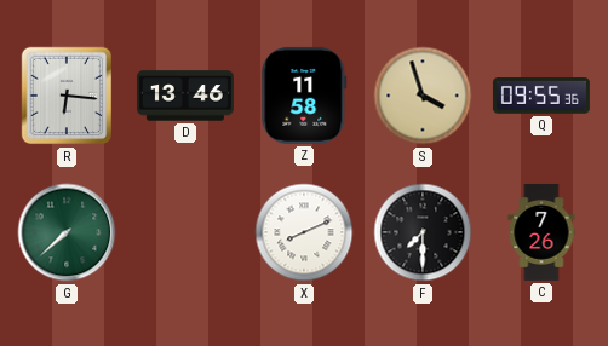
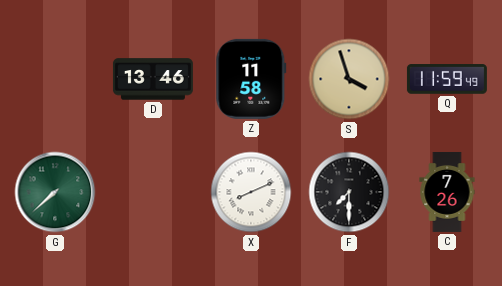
R: 6:16 -> none
Q: 09:55 -> 11:59
